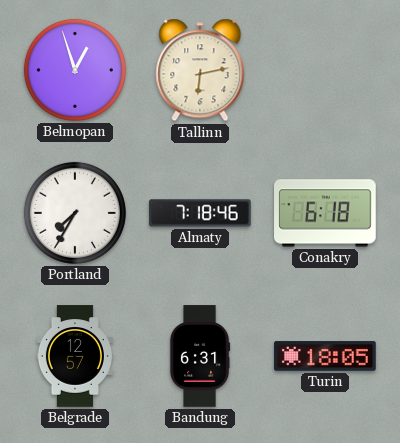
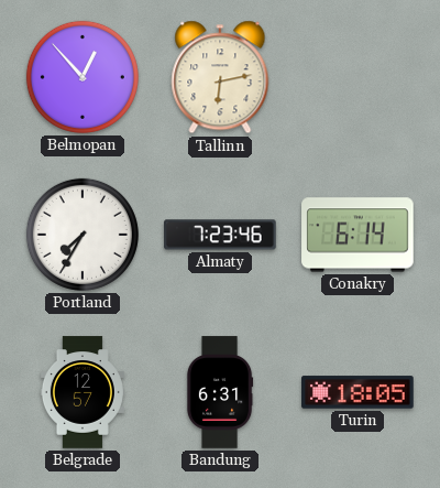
Belmopan: 12:57 -> 12:53
Almaty: 7:18 -> 7:23
Conakry: 6:18 -> 6:14
